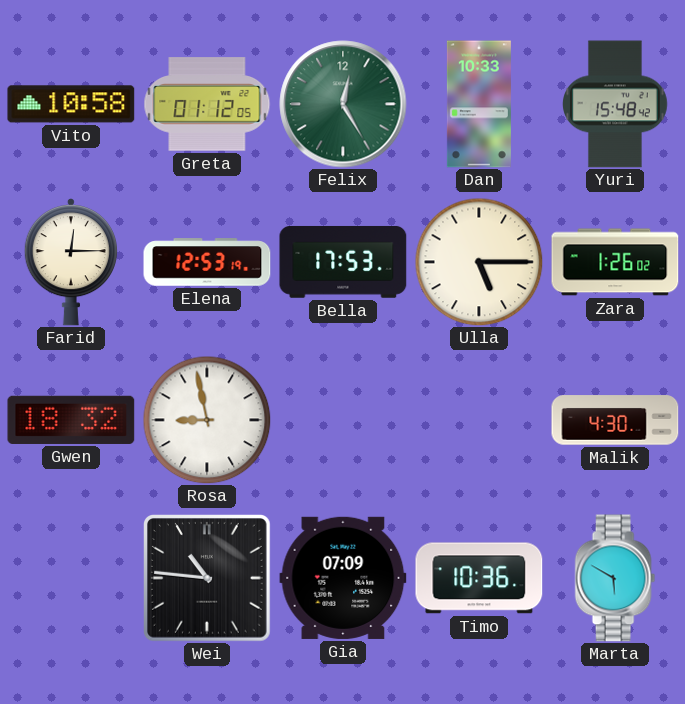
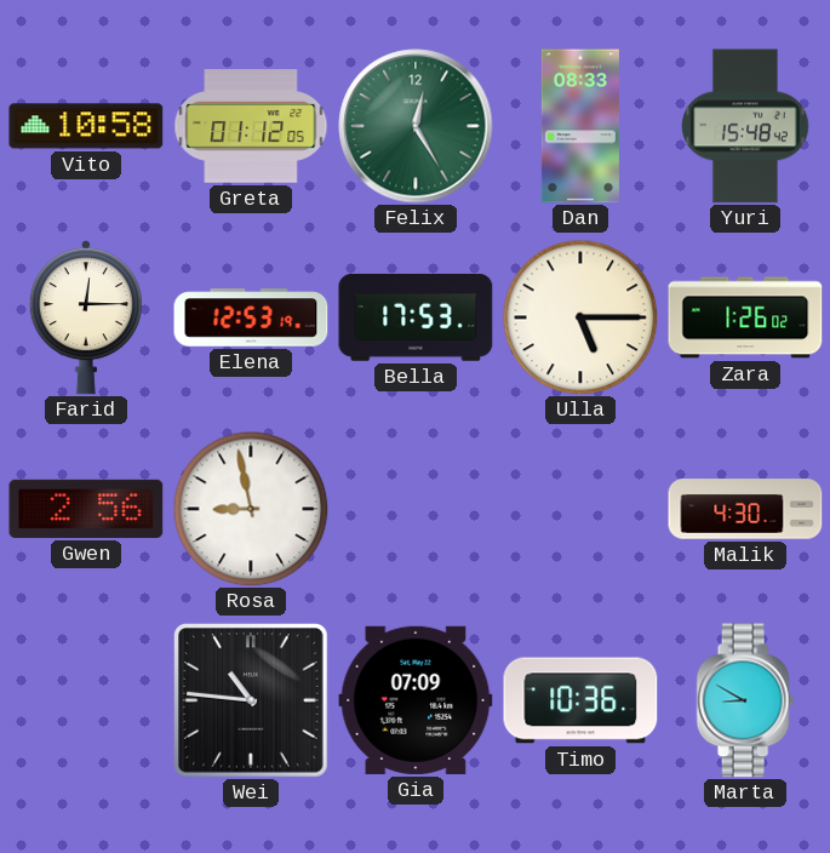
Dan: 10:33 -> 08:33
Gwen: 18:32 -> 2:56
Marta: 5:50 -> 8:50
